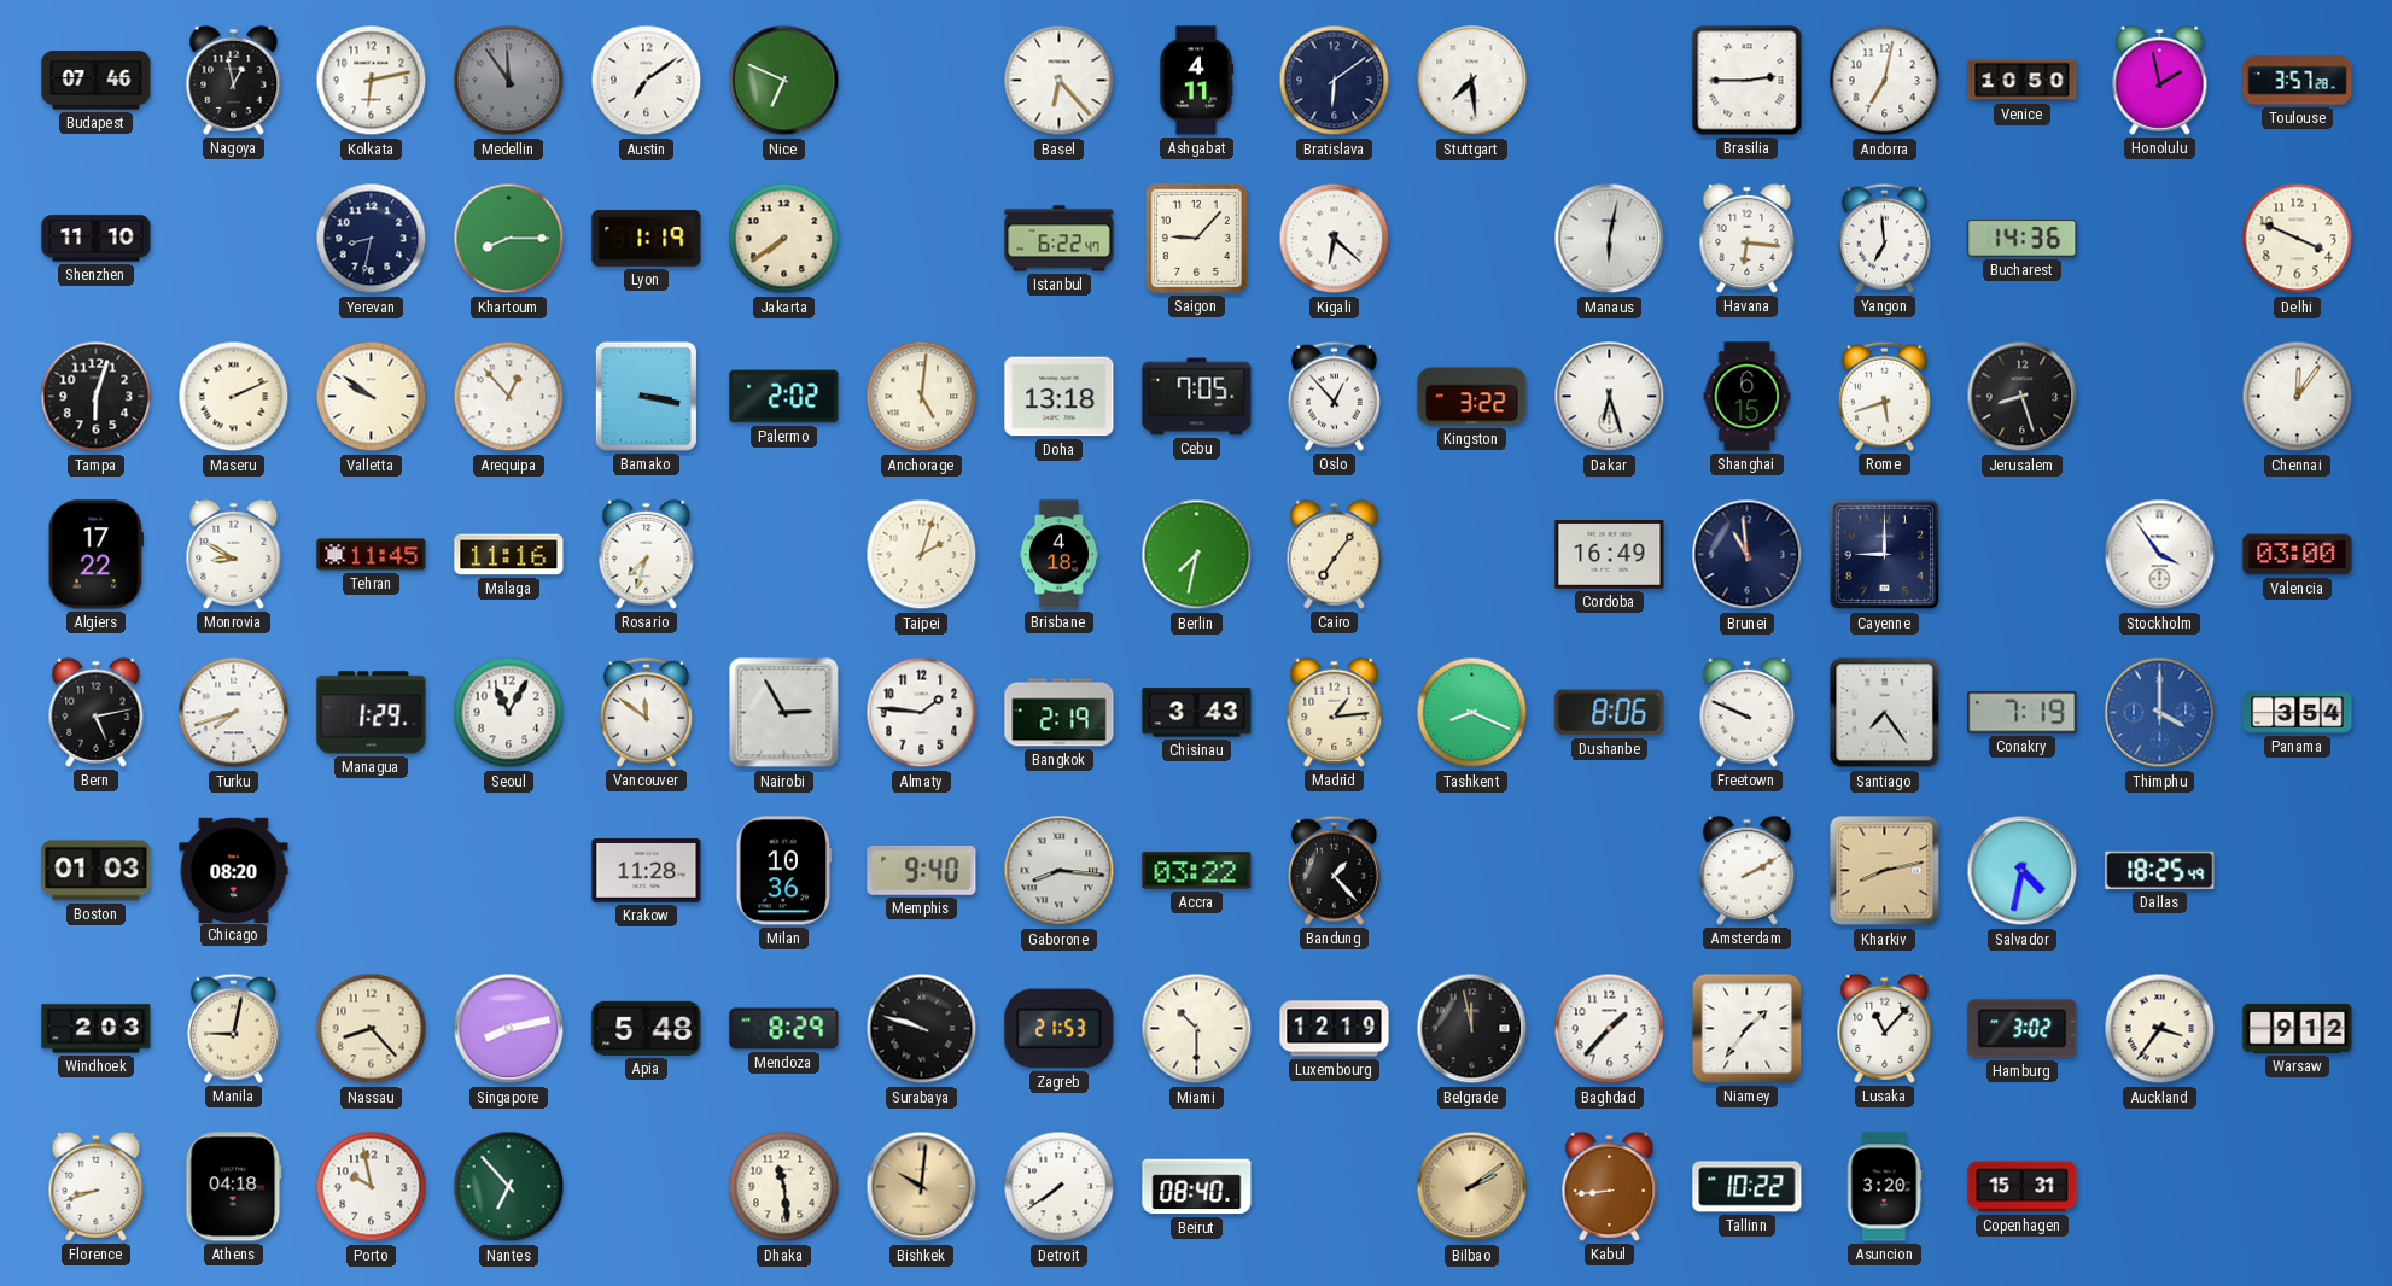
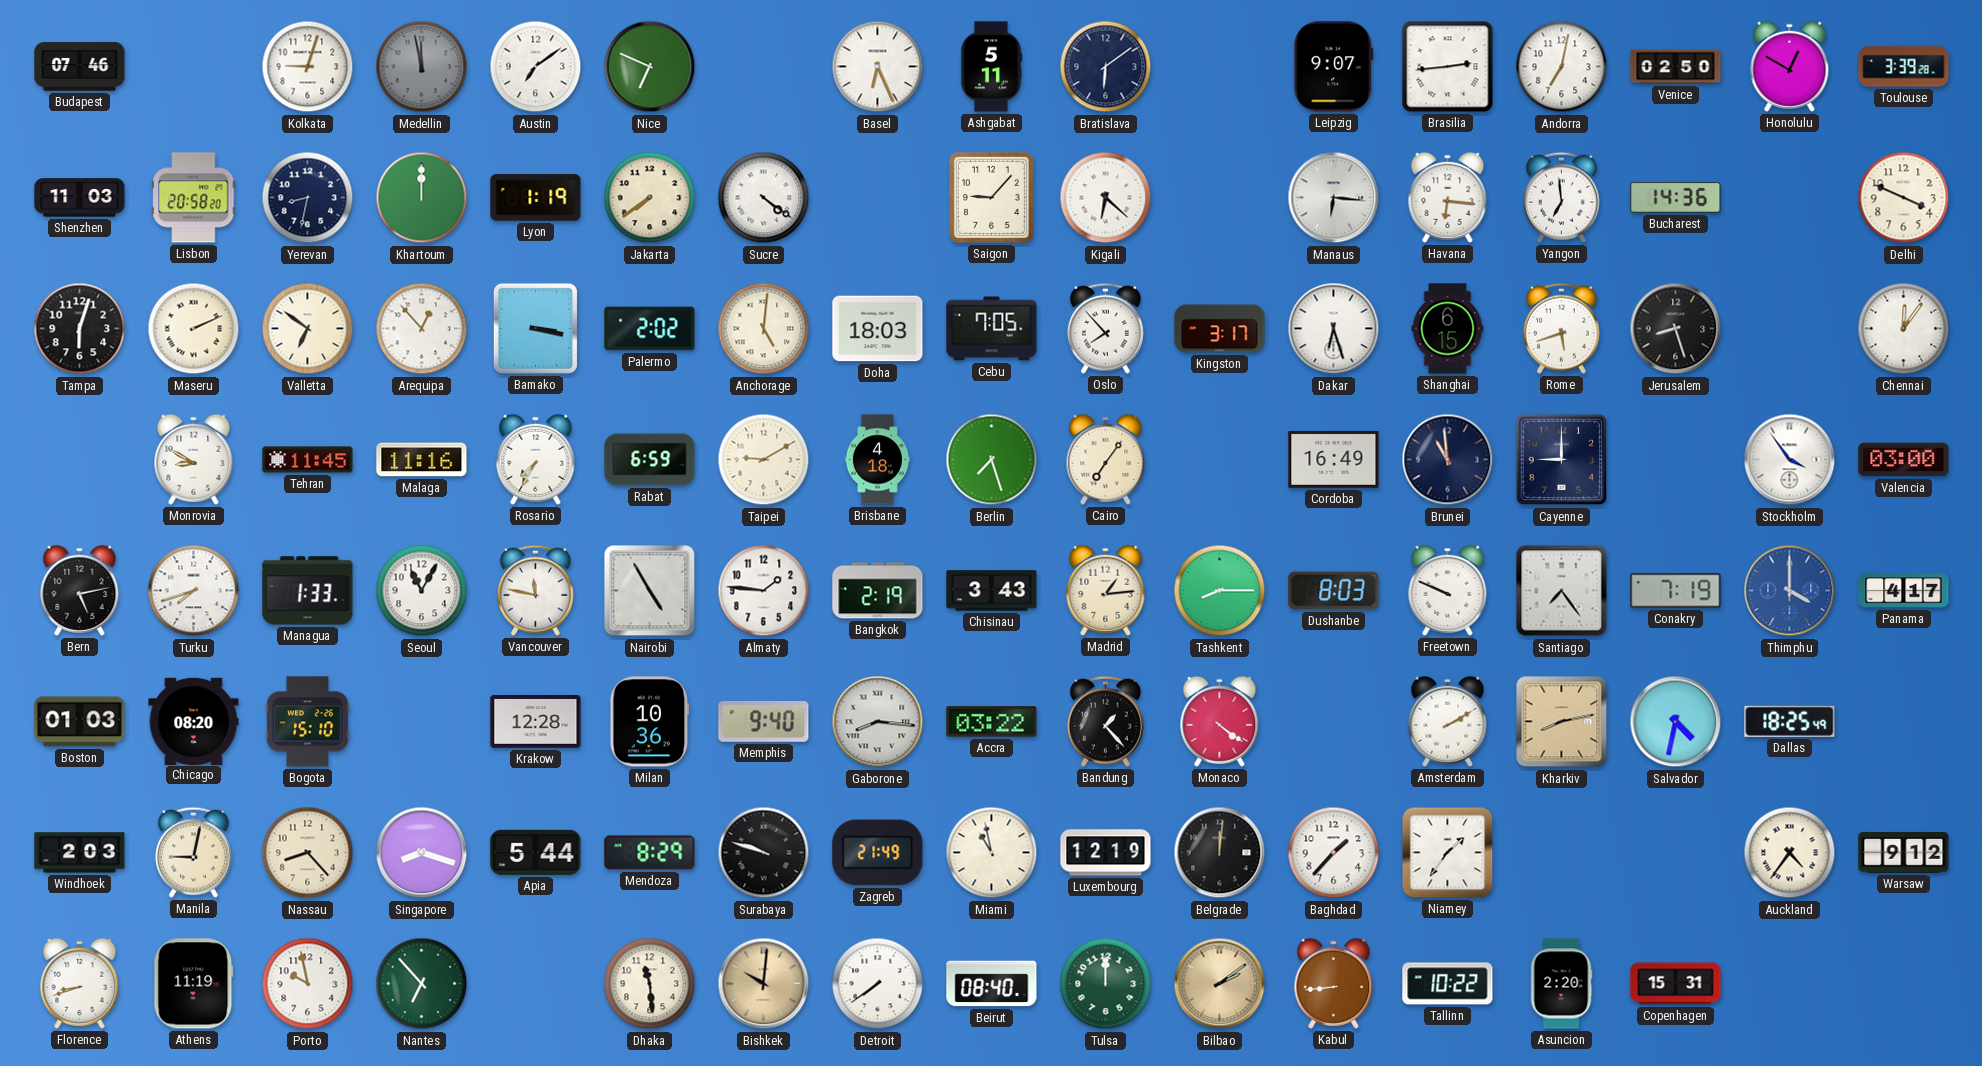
Nagoya: 12:58 -> none
Kolkata: 6:13 -> 9:03
Medellin: 11:54 -> 11:58
Basel: 6:23 -> 6:26
Ashgabat: 4:11 -> 5:11
Stuttgart: 7:29 -> none
Leipzig: none -> 9:07
Brasilia: 2:45 -> 2:44
Venice: 10:50 -> 02:50
Honolulu: 1:58 -> 12:50
Toulouse: 3:57 -> 3:39
Shenzhen: 11:10 -> 11:03
Lisbon: none -> 20:58
Khartoum: 8:15 -> 12:00
Sucre: none -> 4:21
Istanbul: 6:22 -> none
Manaus: 6:02 -> 6:16
Valletta: 9:51 -> 6:51
Doha: 13:18 -> 18:03
Oslo: 12:53 -> 7:53
Kingston: 3:22 -> 3:17
Algiers: 17:22 -> none
Rosario: 7:33 -> 7:35
Rabat: none -> 6:59
Taipei: 2:03 -> 9:10
Berlin: 7:32 -> 7:27
Managua: 1:29 -> 1:33
Vancouver: 11:51 -> 11:47
Nairobi: 2:55 -> 4:55
Tashkent: 8:19 -> 8:15
Dushanbe: 8:06 -> 8:03
Panama: 3:54 -> 4:17
Bogota: none -> 15:10
Krakow: 11:28 -> 12:28
Monaco: none -> 4:21
Singapore: 8:13 -> 8:18
Apia: 5:48 -> 5:44
Zagreb: 21:53 -> 21:49
Miami: 10:30 -> 10:58
Belgrade: 11:58 -> 12:01
Lusaka: 11:07 -> none
Hamburg: 3:02 -> none
Auckland: 3:36 -> 4:36
Athens: 04:18 -> 11:19
Tulsa: none -> 12:00
Asuncion: 3:20 -> 2:20
